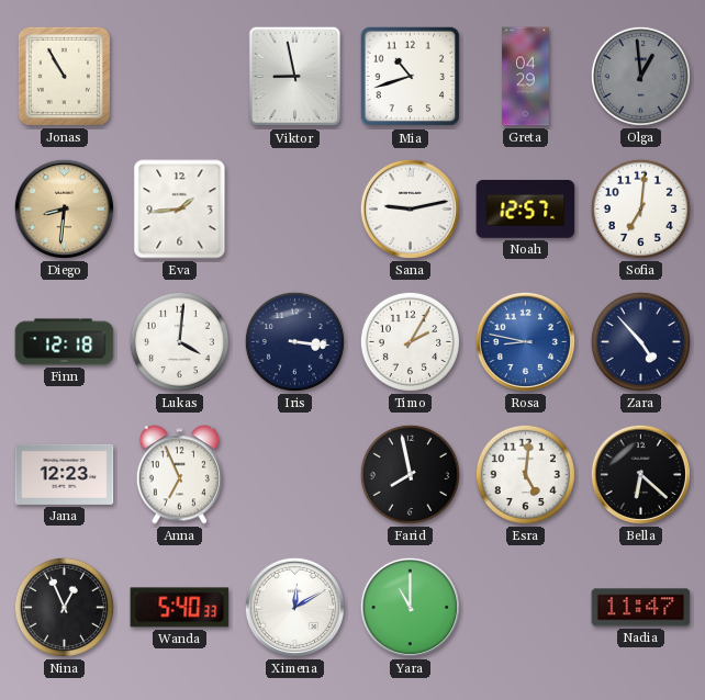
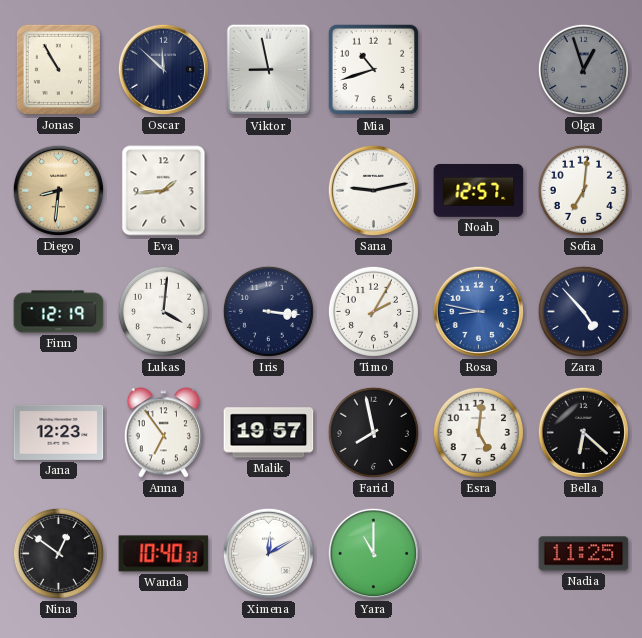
Oscar: none -> 11:52
Greta: 04:29 -> none
Olga: 12:59 -> 12:57
Finn: 12:18 -> 12:19
Anna: 6:56 -> 6:54
Malik: none -> 19:57
Nina: 12:56 -> 12:51
Wanda: 5:40 -> 10:40
Nadia: 11:47 -> 11:25
